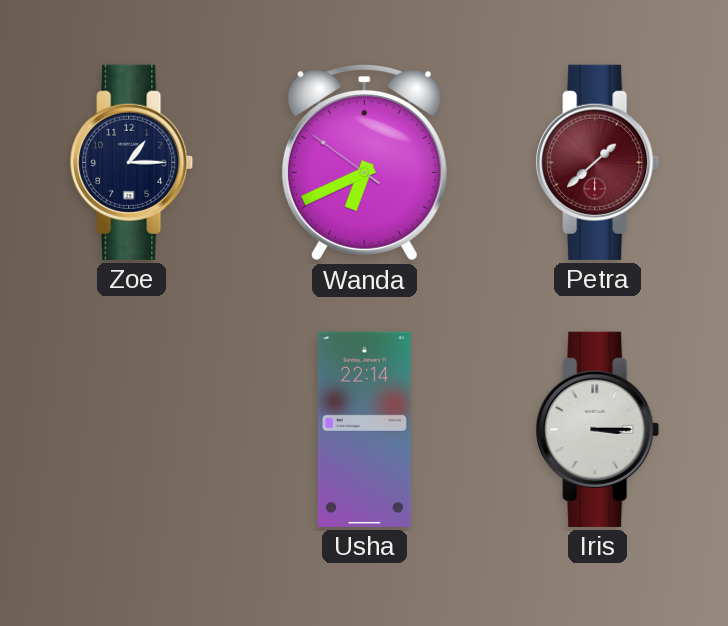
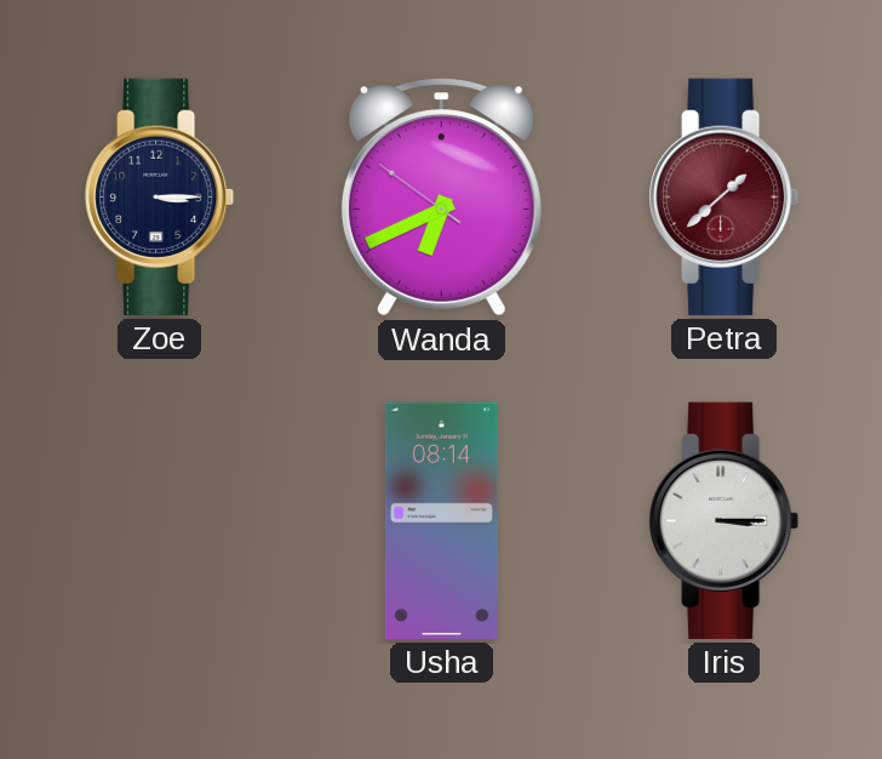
Zoe: 1:15 -> 3:15
Usha: 22:14 -> 08:14
